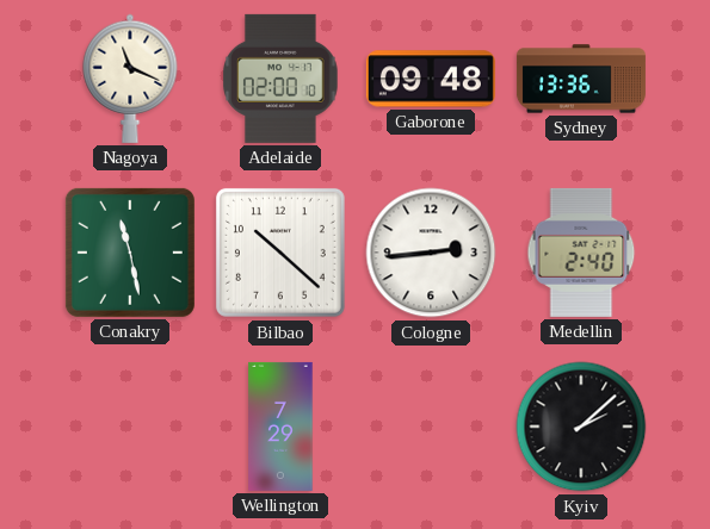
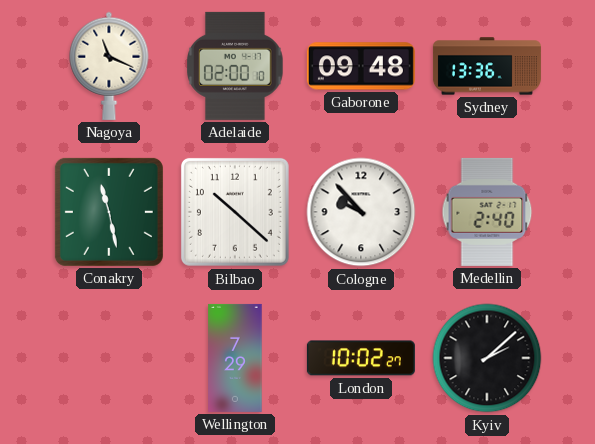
Cologne: 2:44 -> 9:53
London: none -> 10:02
